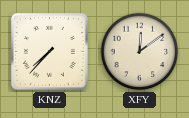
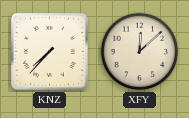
XFY: 12:09 -> 12:08
